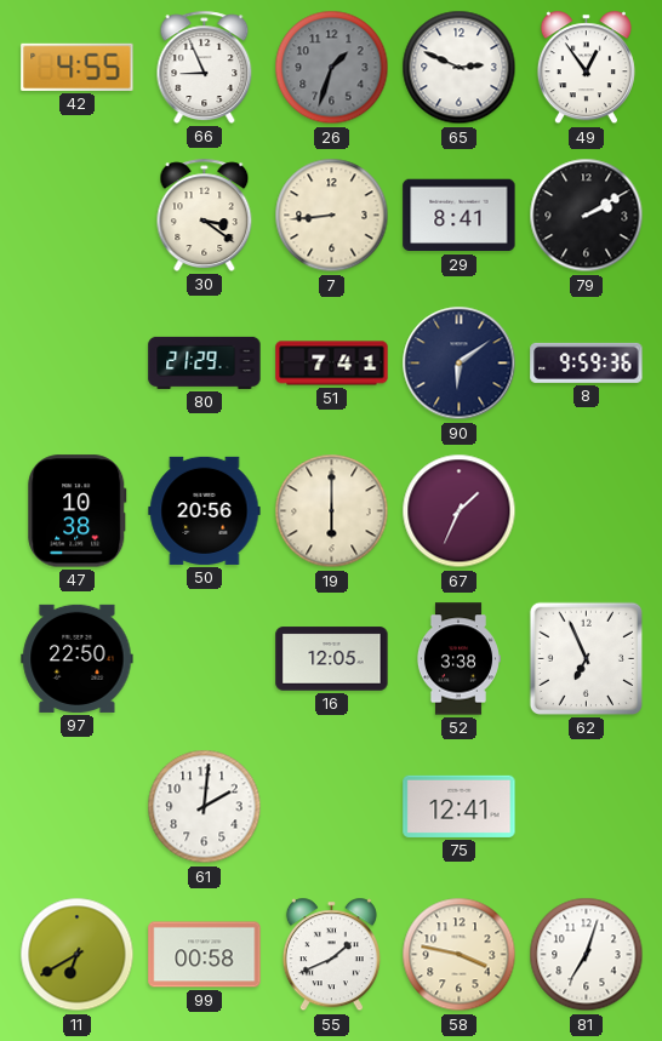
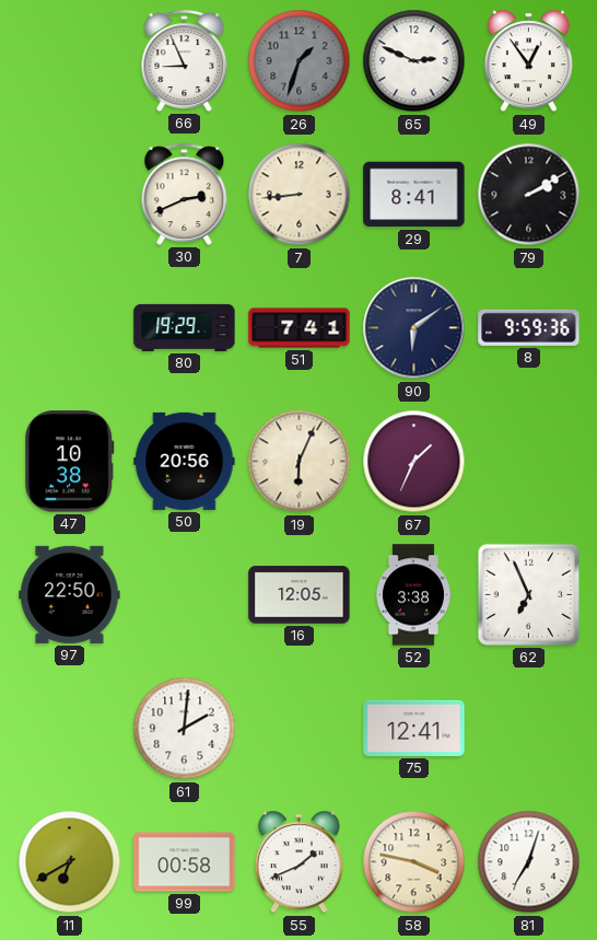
42: 4:55 -> none
30: 3:21 -> 2:41
80: 21:29 -> 19:29
19: 6:00 -> 6:04
